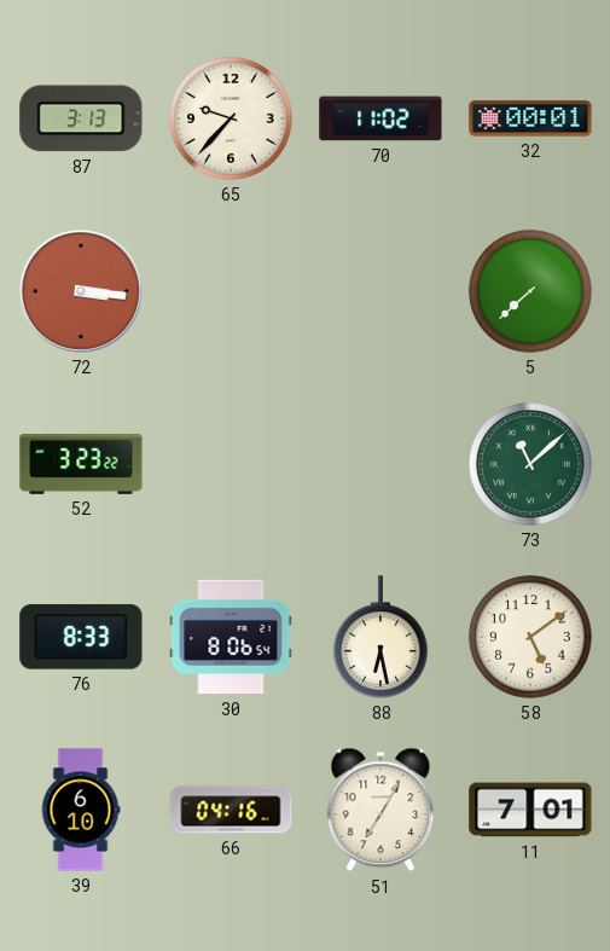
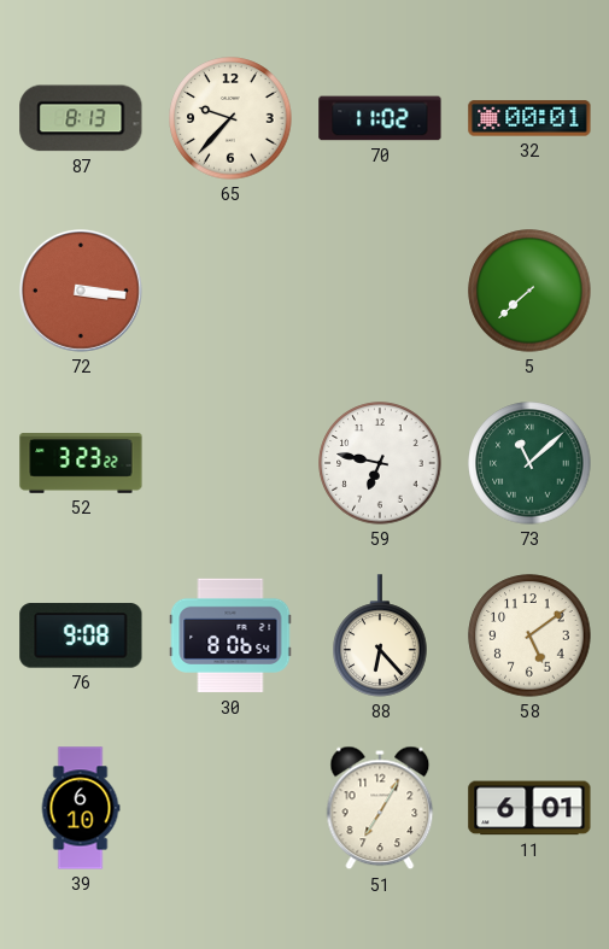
87: 3:13 -> 8:13
59: none -> 6:47
76: 8:33 -> 9:08
88: 6:28 -> 6:23
66: 04:16 -> none
11: 7:01 -> 6:01
